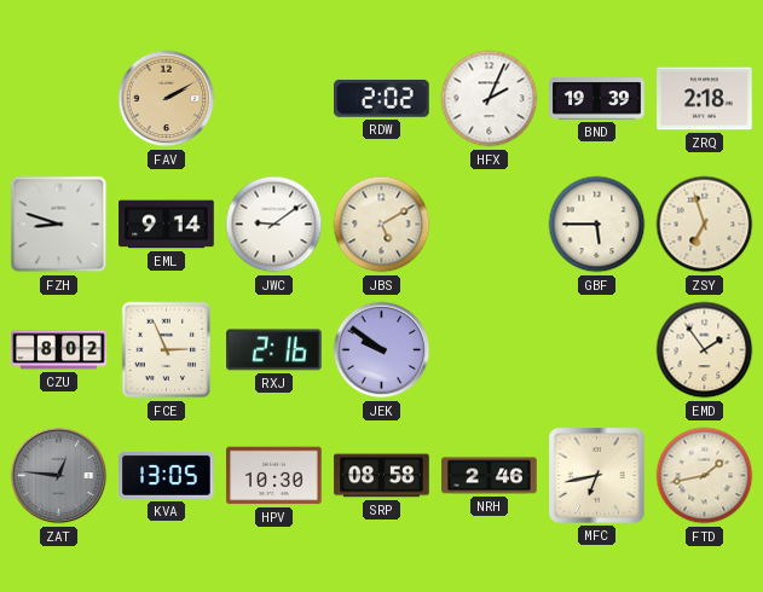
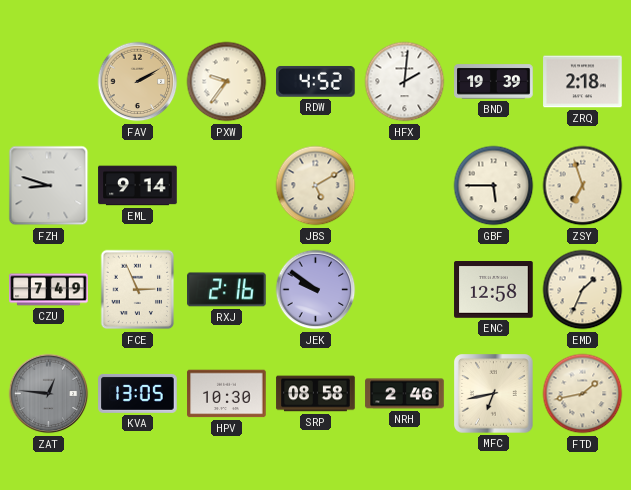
PXW: none -> 9:36
RDW: 2:02 -> 4:52
HFX: 2:04 -> 2:01
JWC: 9:09 -> none
CZU: 8:02 -> 7:49
ENC: none -> 12:58
EMD: 1:54 -> 1:34
